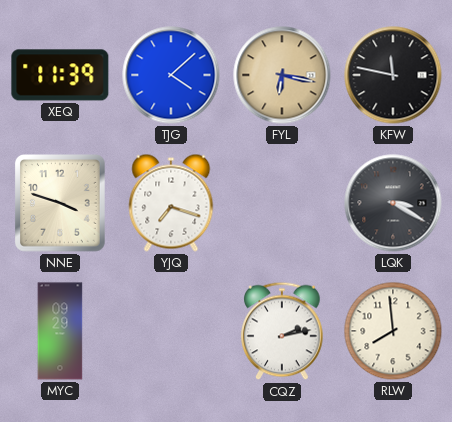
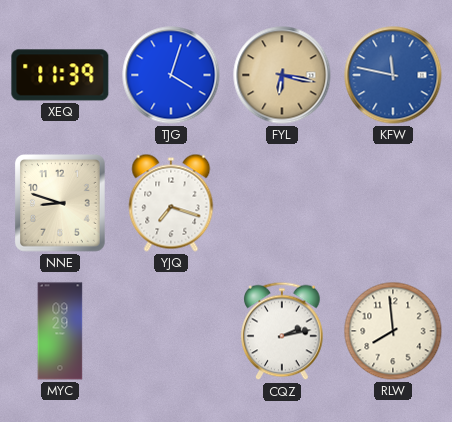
TJG: 4:08 -> 4:03
KFW dial: black -> blue
NNE: 3:48 -> 8:48
LQK: 3:20 -> none
